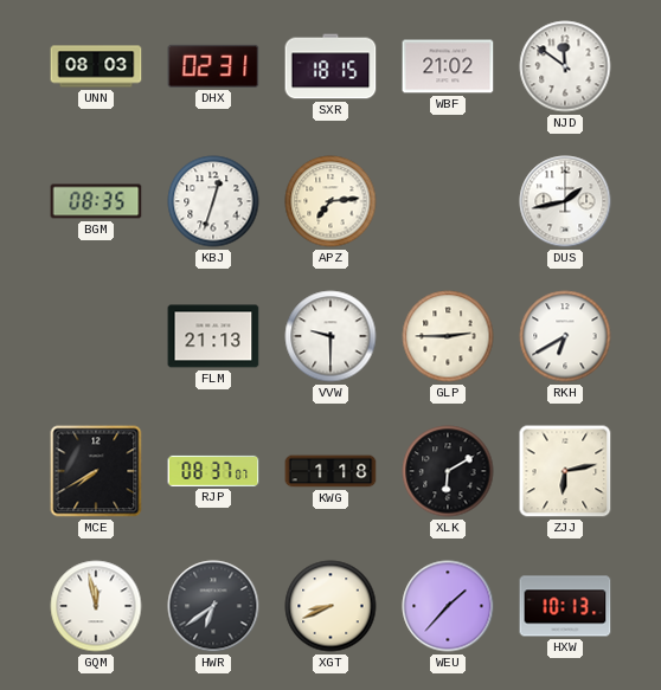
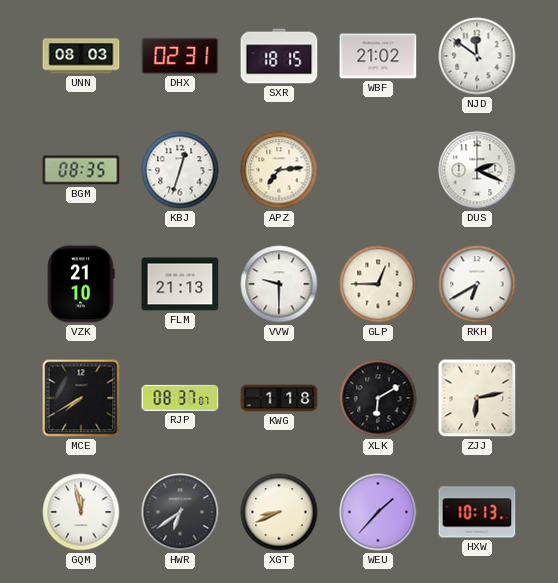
DUS: 1:43 -> 2:19
VZK: none -> 21:10
GLP: 2:45 -> 12:45
